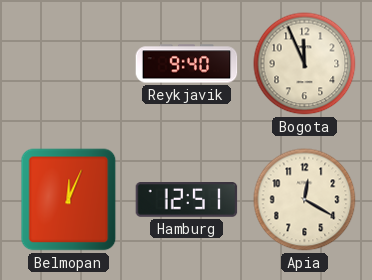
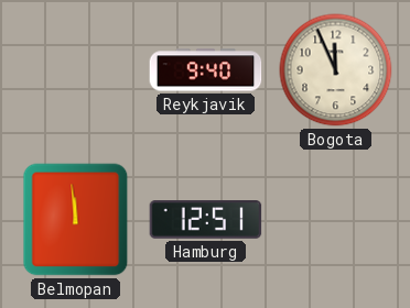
Belmopan: 12:04 -> 11:59
Apia: 12:20 -> none
